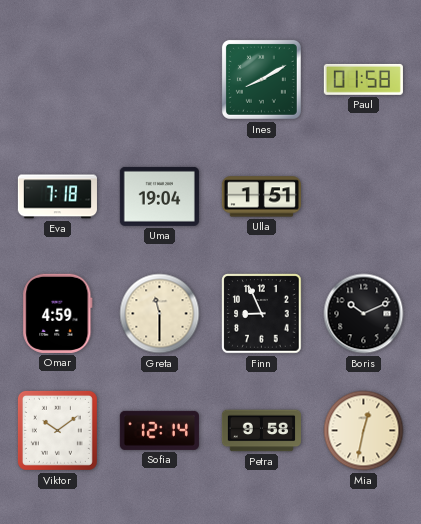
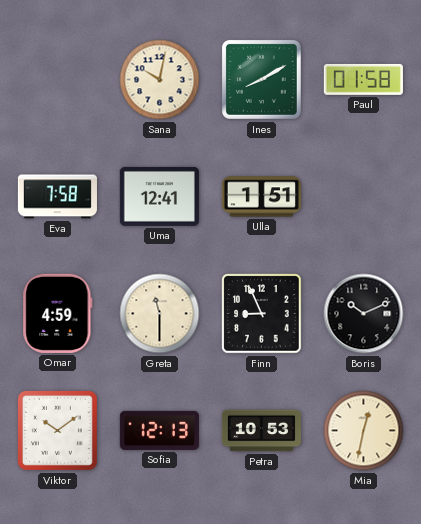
Sana: none -> 10:02
Eva: 7:18 -> 7:58
Uma: 19:04 -> 12:41
Sofia: 12:14 -> 12:13
Petra: 9:58 -> 10:53
